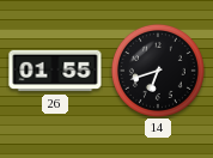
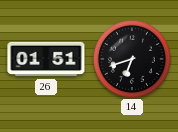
26: 01:55 -> 01:51
